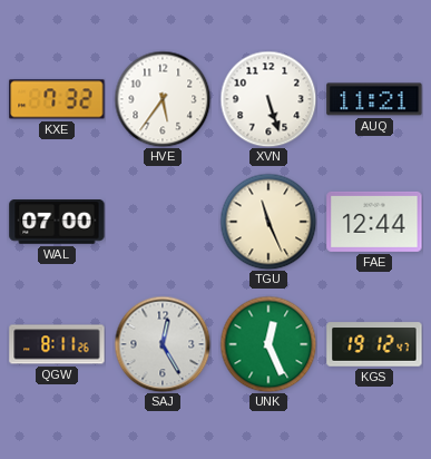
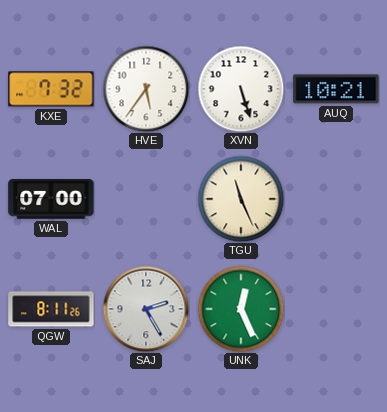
AUQ: 11:21 -> 10:21
FAE: 12:44 -> none
SAJ: 12:25 -> 2:25
KGS: 19:12 -> none
